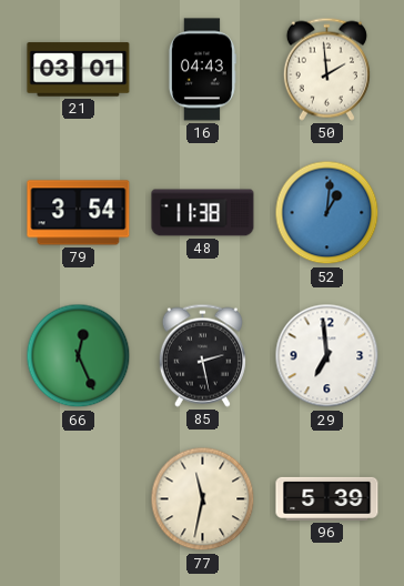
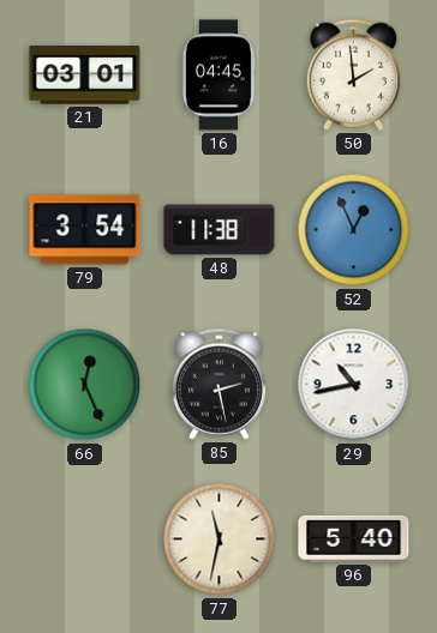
16: 04:43 -> 04:45
52: 1:01 -> 12:56
29: 6:59 -> 10:43
96: 5:39 -> 5:40
